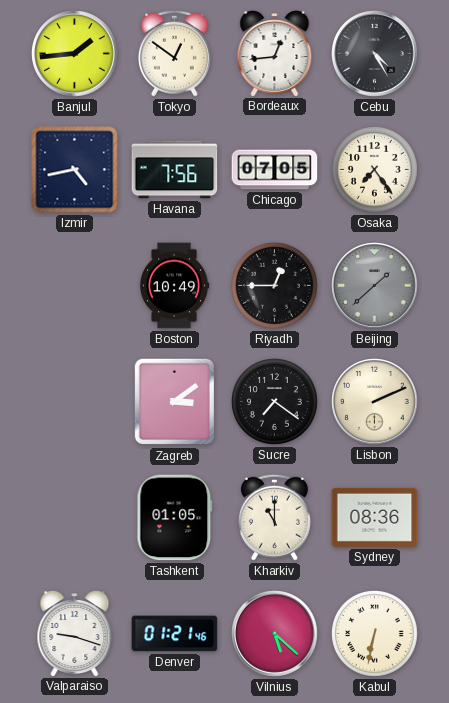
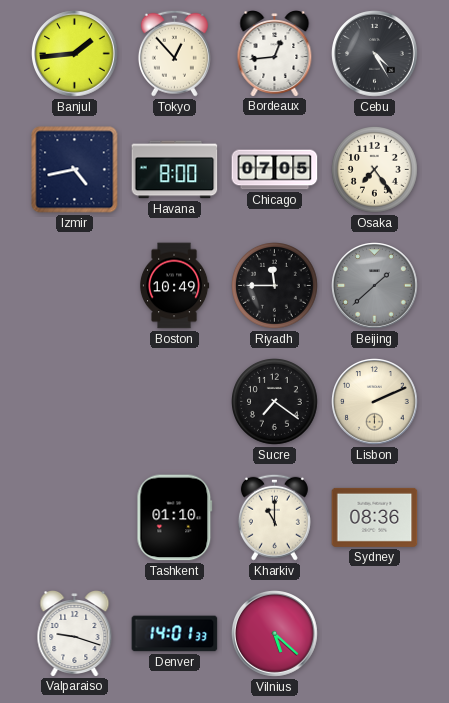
Tokyo: 12:51 -> 12:53
Havana: 7:56 -> 8:00
Riyadh: 12:45 -> 11:45
Zagreb: 3:09 -> none
Tashkent: 01:05 -> 01:10
Denver: 01:21 -> 14:01
Kabul: 6:32 -> none
